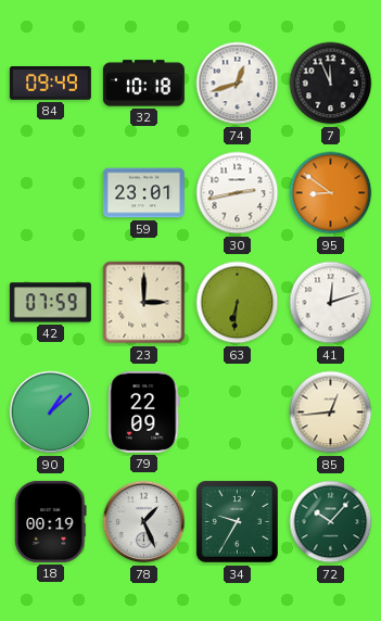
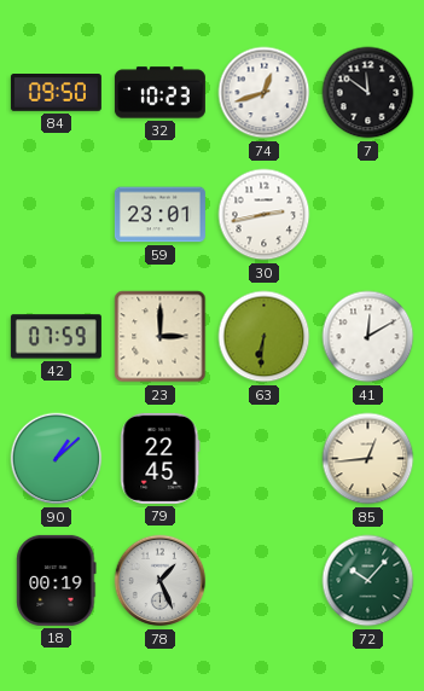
84: 09:49 -> 09:50
32: 10:18 -> 10:23
7: 11:56 -> 11:51
95: 8:51 -> none
41: 12:12 -> 12:10
79: 22:09 -> 22:45
34: 9:35 -> none
